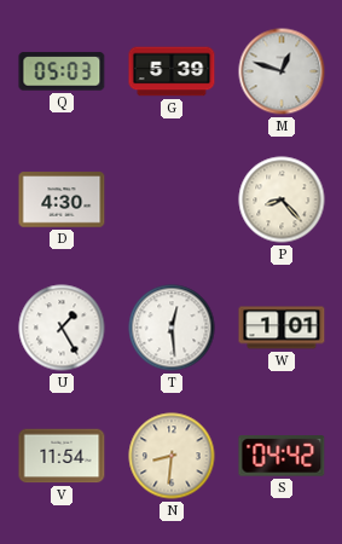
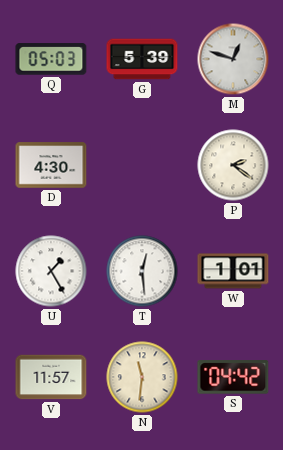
P: 8:23 -> 2:21
V: 11:54 -> 11:57
N: 8:31 -> 11:31
